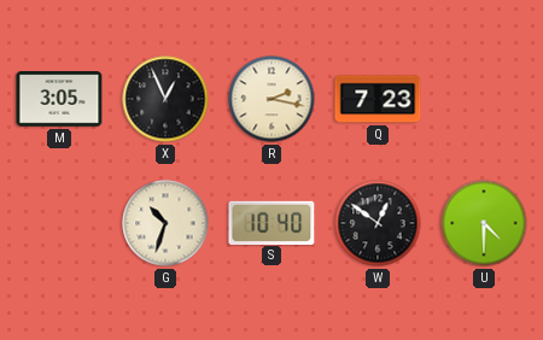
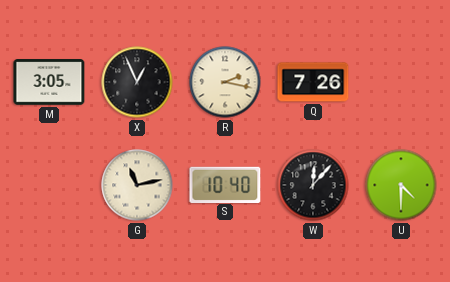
Q: 7:23 -> 7:26
G: 10:33 -> 11:13
W: 12:51 -> 12:07
